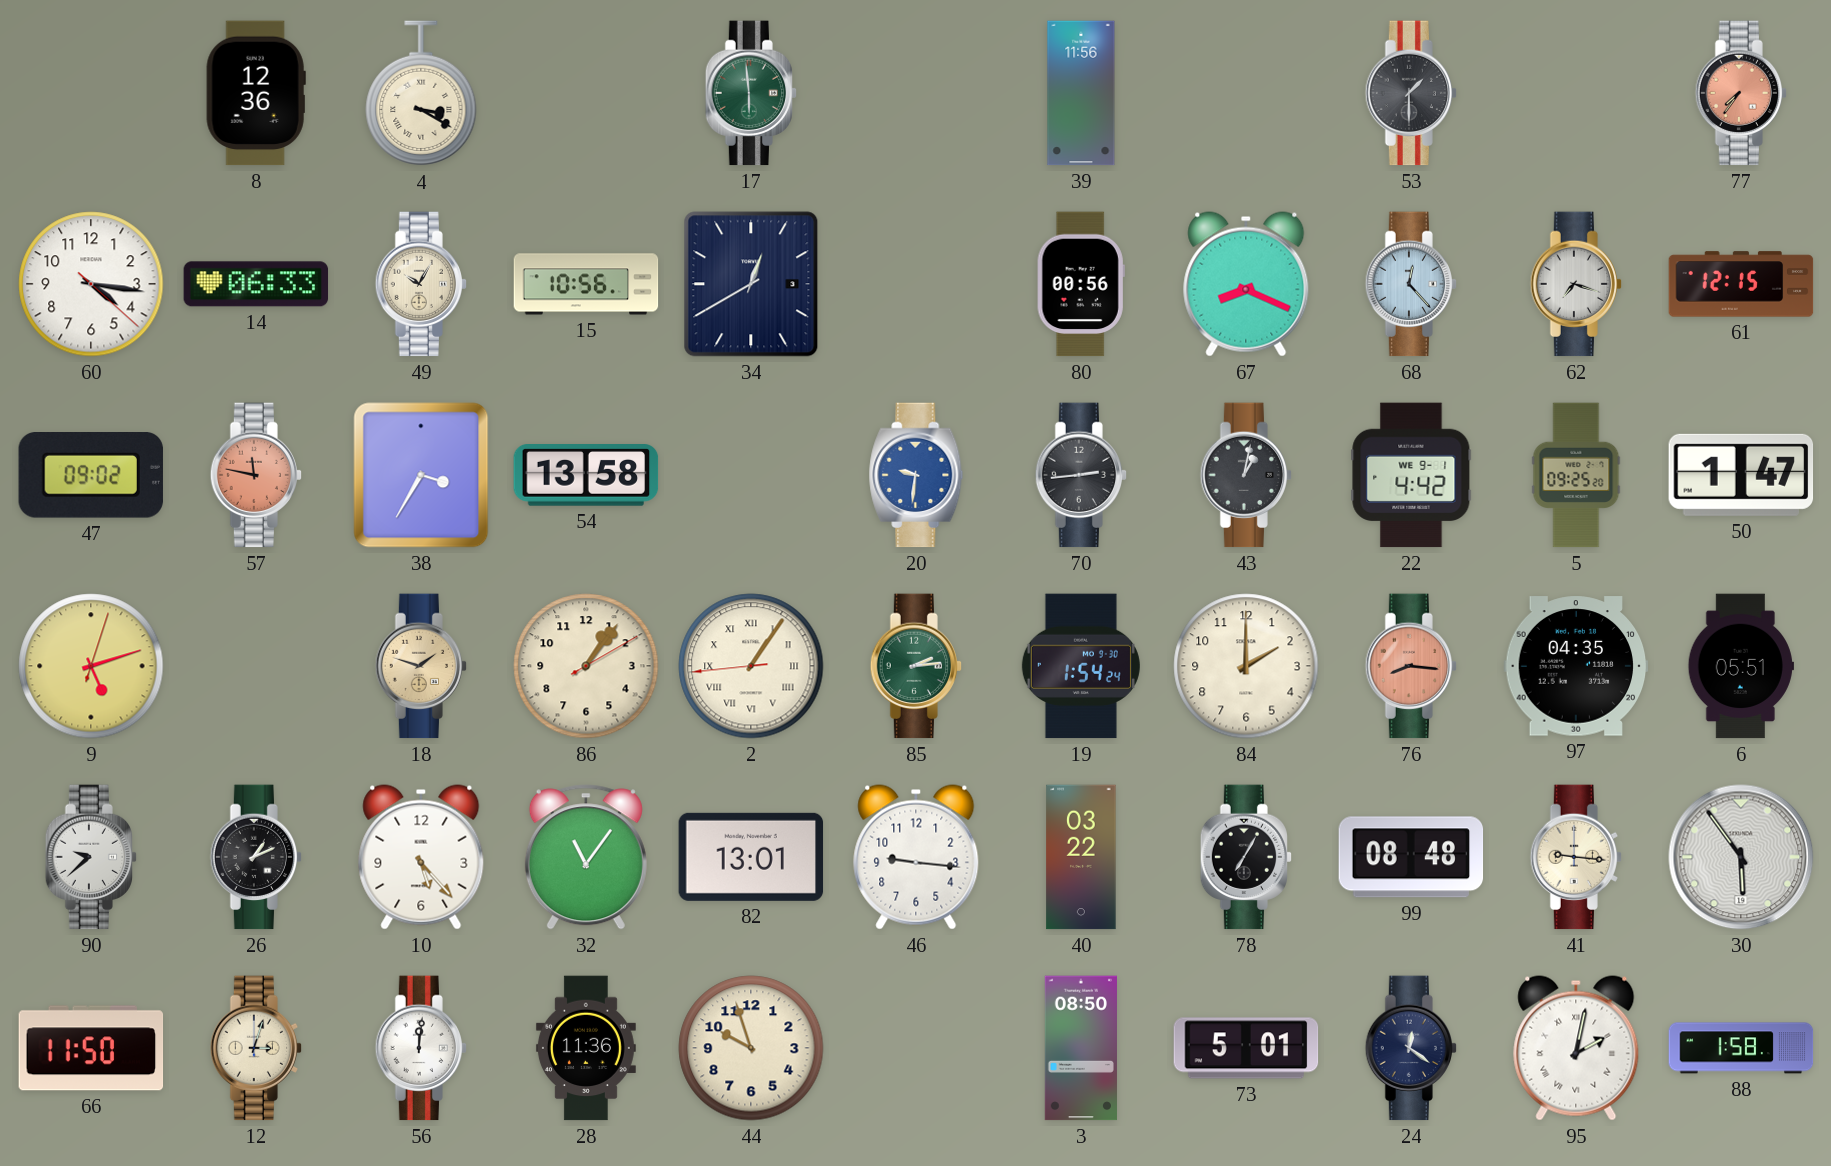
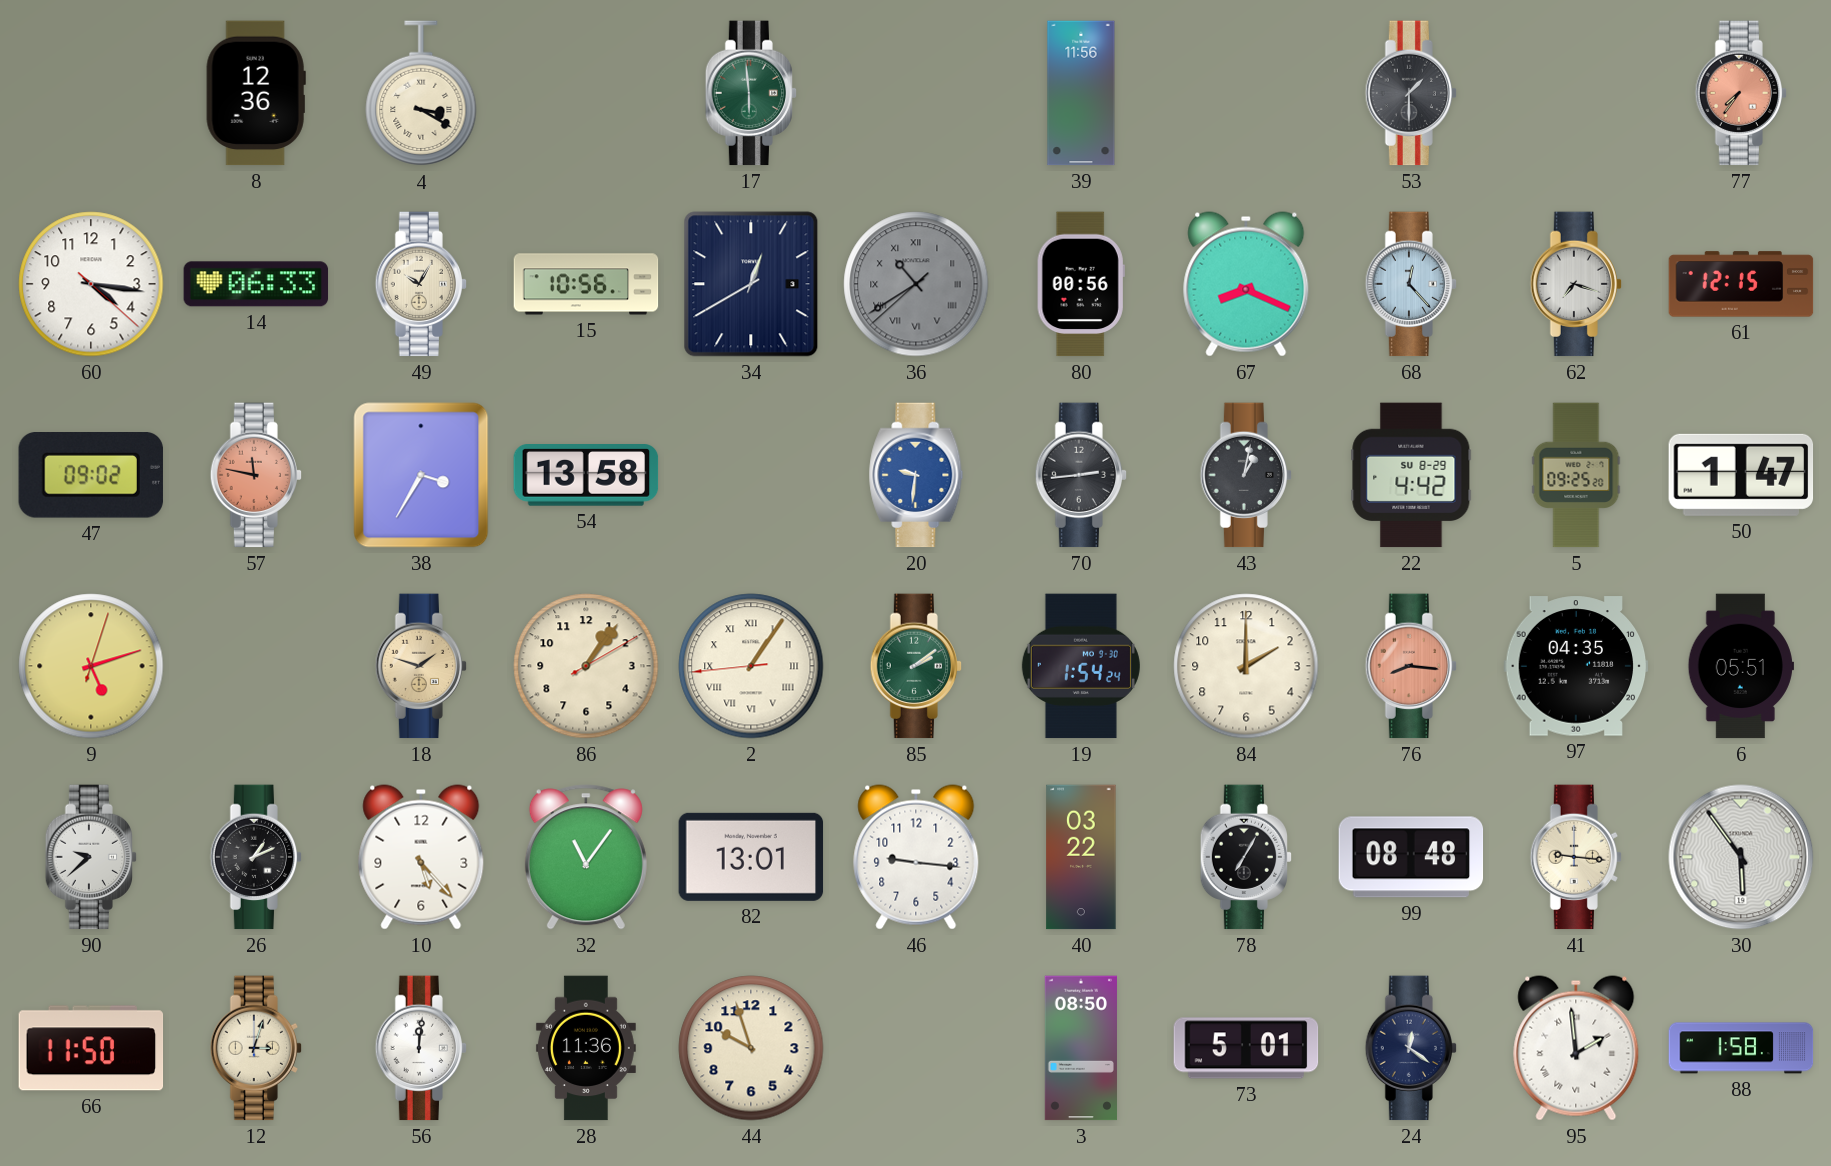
36: none -> 10:39
22 date: WE 9-1 -> SU 8-29
85: 2:14 -> 2:09
95: 2:02 -> 1:59
